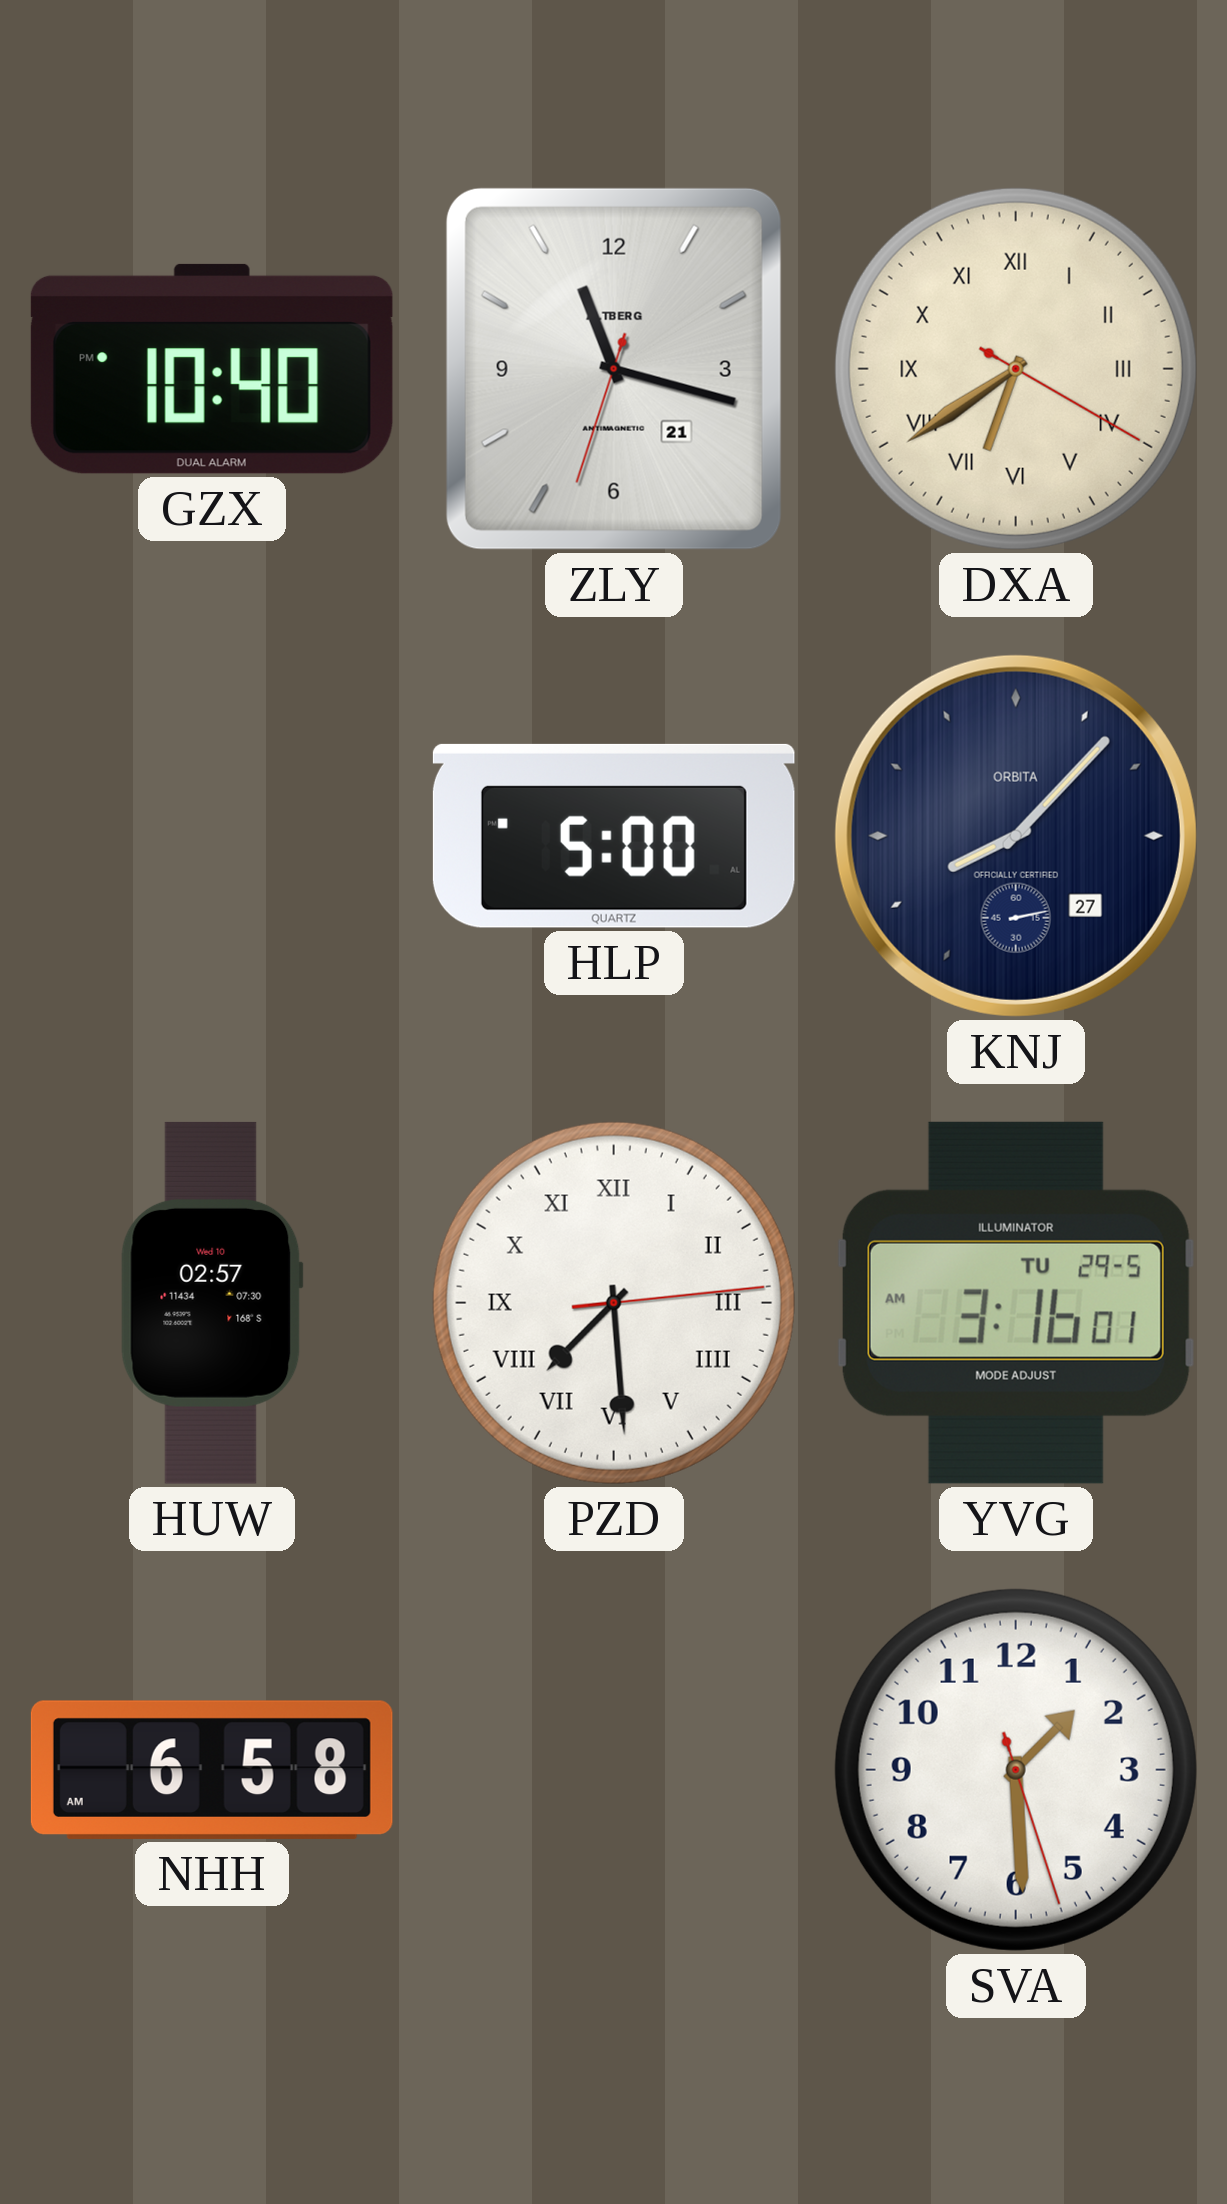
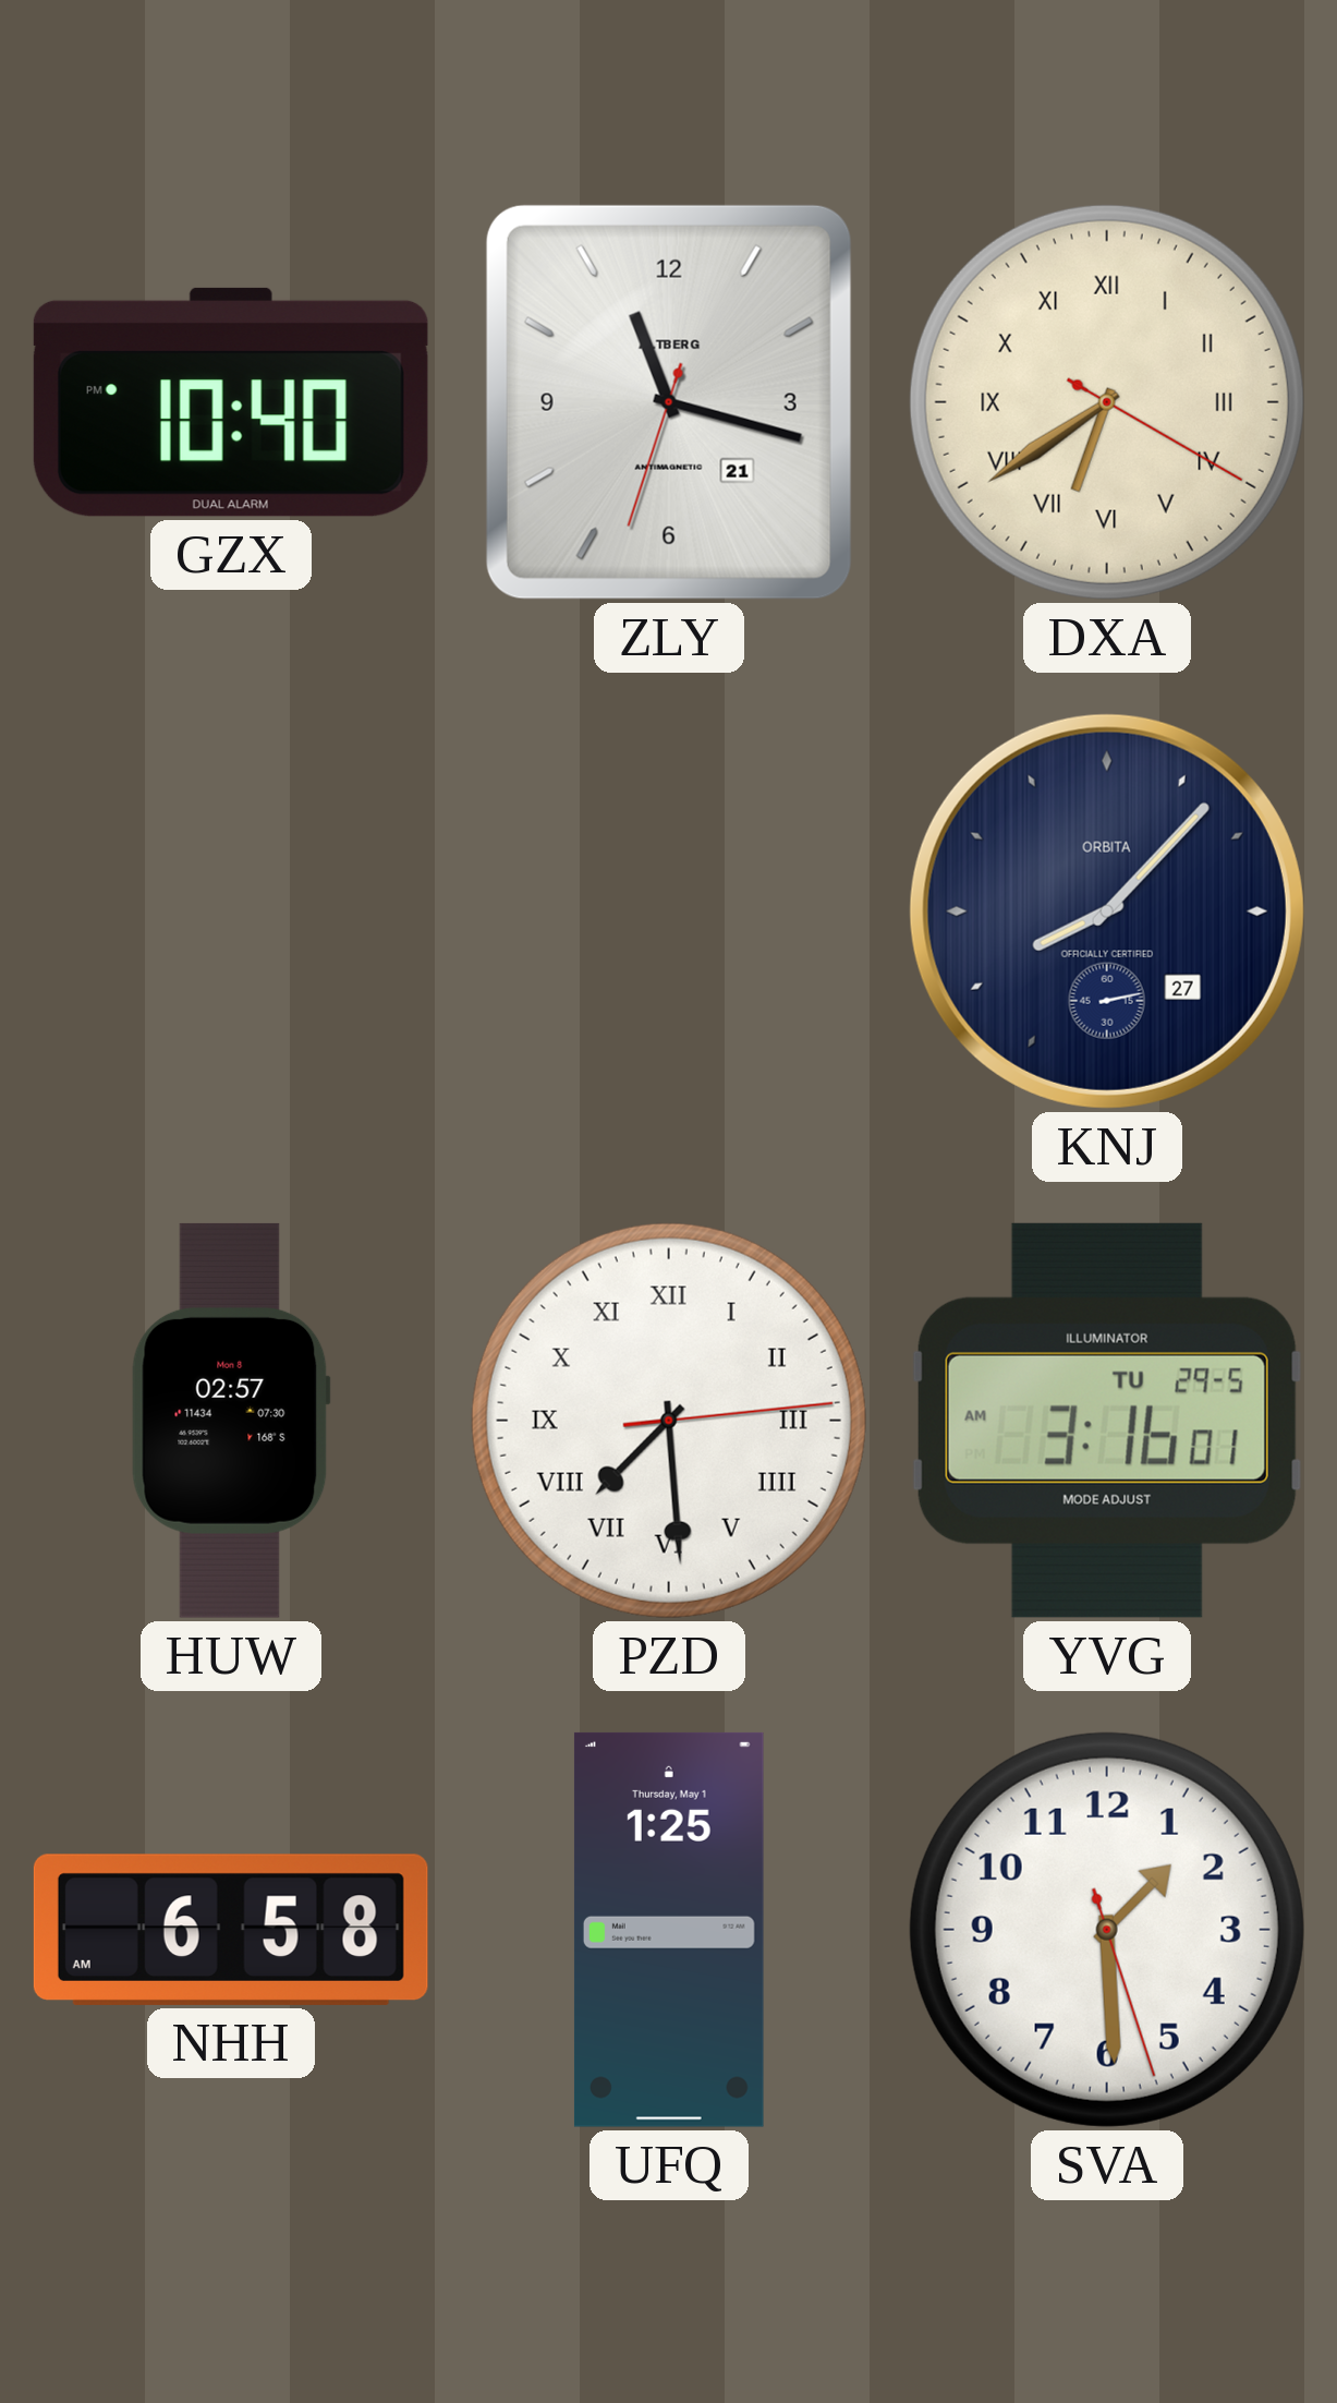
HLP: 5:00 -> none
HUW date: Wed 10 -> Mon 8
UFQ: none -> 1:25
